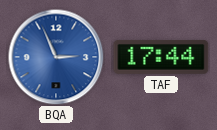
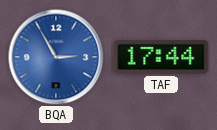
BQA: 2:56 -> 2:55
